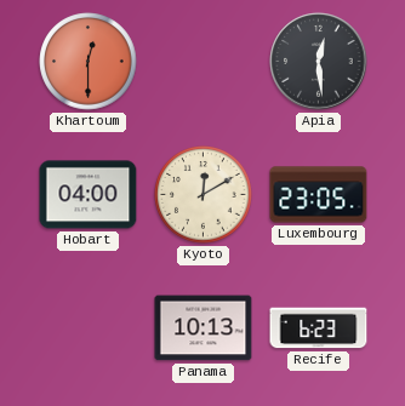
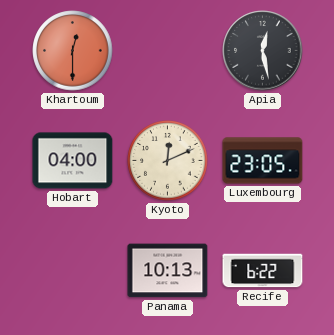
Apia: 12:29 -> 12:28
Kyoto: 12:10 -> 12:11
Recife: 6:23 -> 6:22
